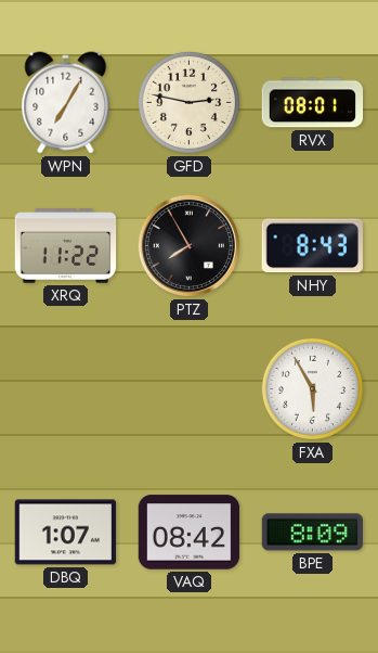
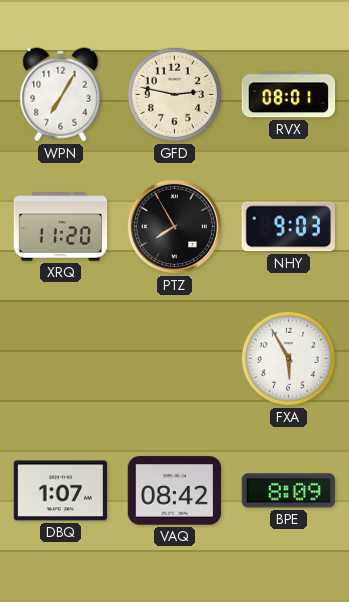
XRQ: 11:22 -> 11:20
NHY: 8:43 -> 9:03
